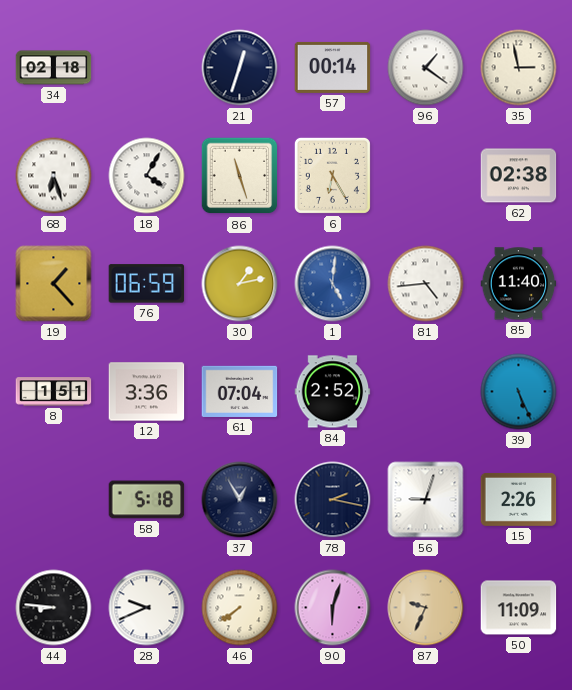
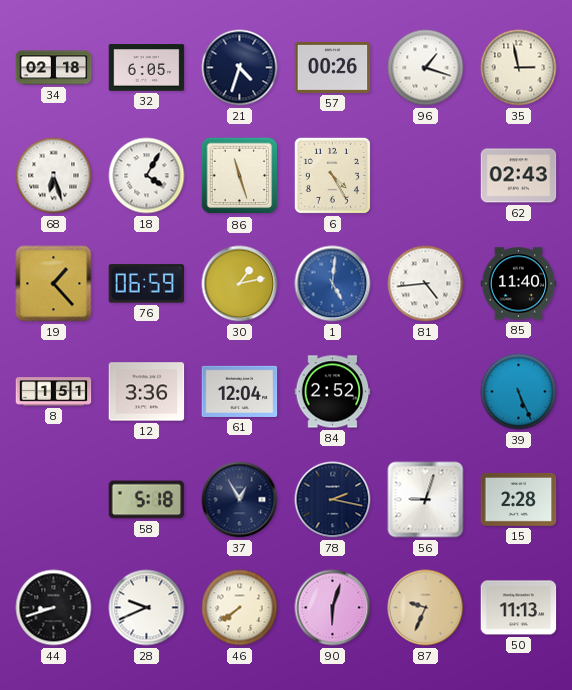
32: none -> 6:05
21: 12:33 -> 4:33
57: 00:14 -> 00:26
96: 1:21 -> 1:18
6: 6:25 -> 4:25
62: 02:38 -> 02:43
61: 07:04 -> 12:04
15: 2:26 -> 2:28
44: 8:46 -> 8:42
50: 11:09 -> 11:13
